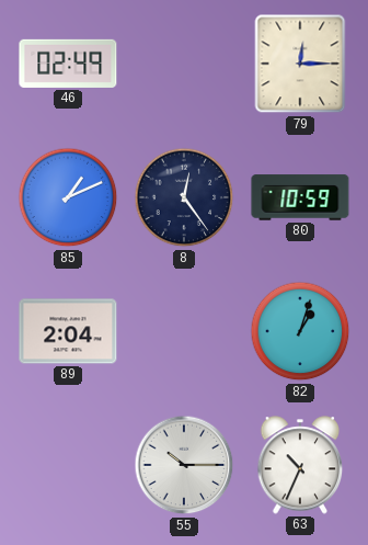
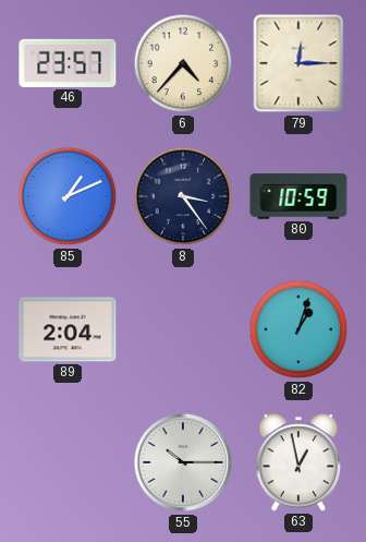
46: 02:49 -> 23:57
6: none -> 4:37
8: 12:24 -> 3:24
63: 10:34 -> 12:58
